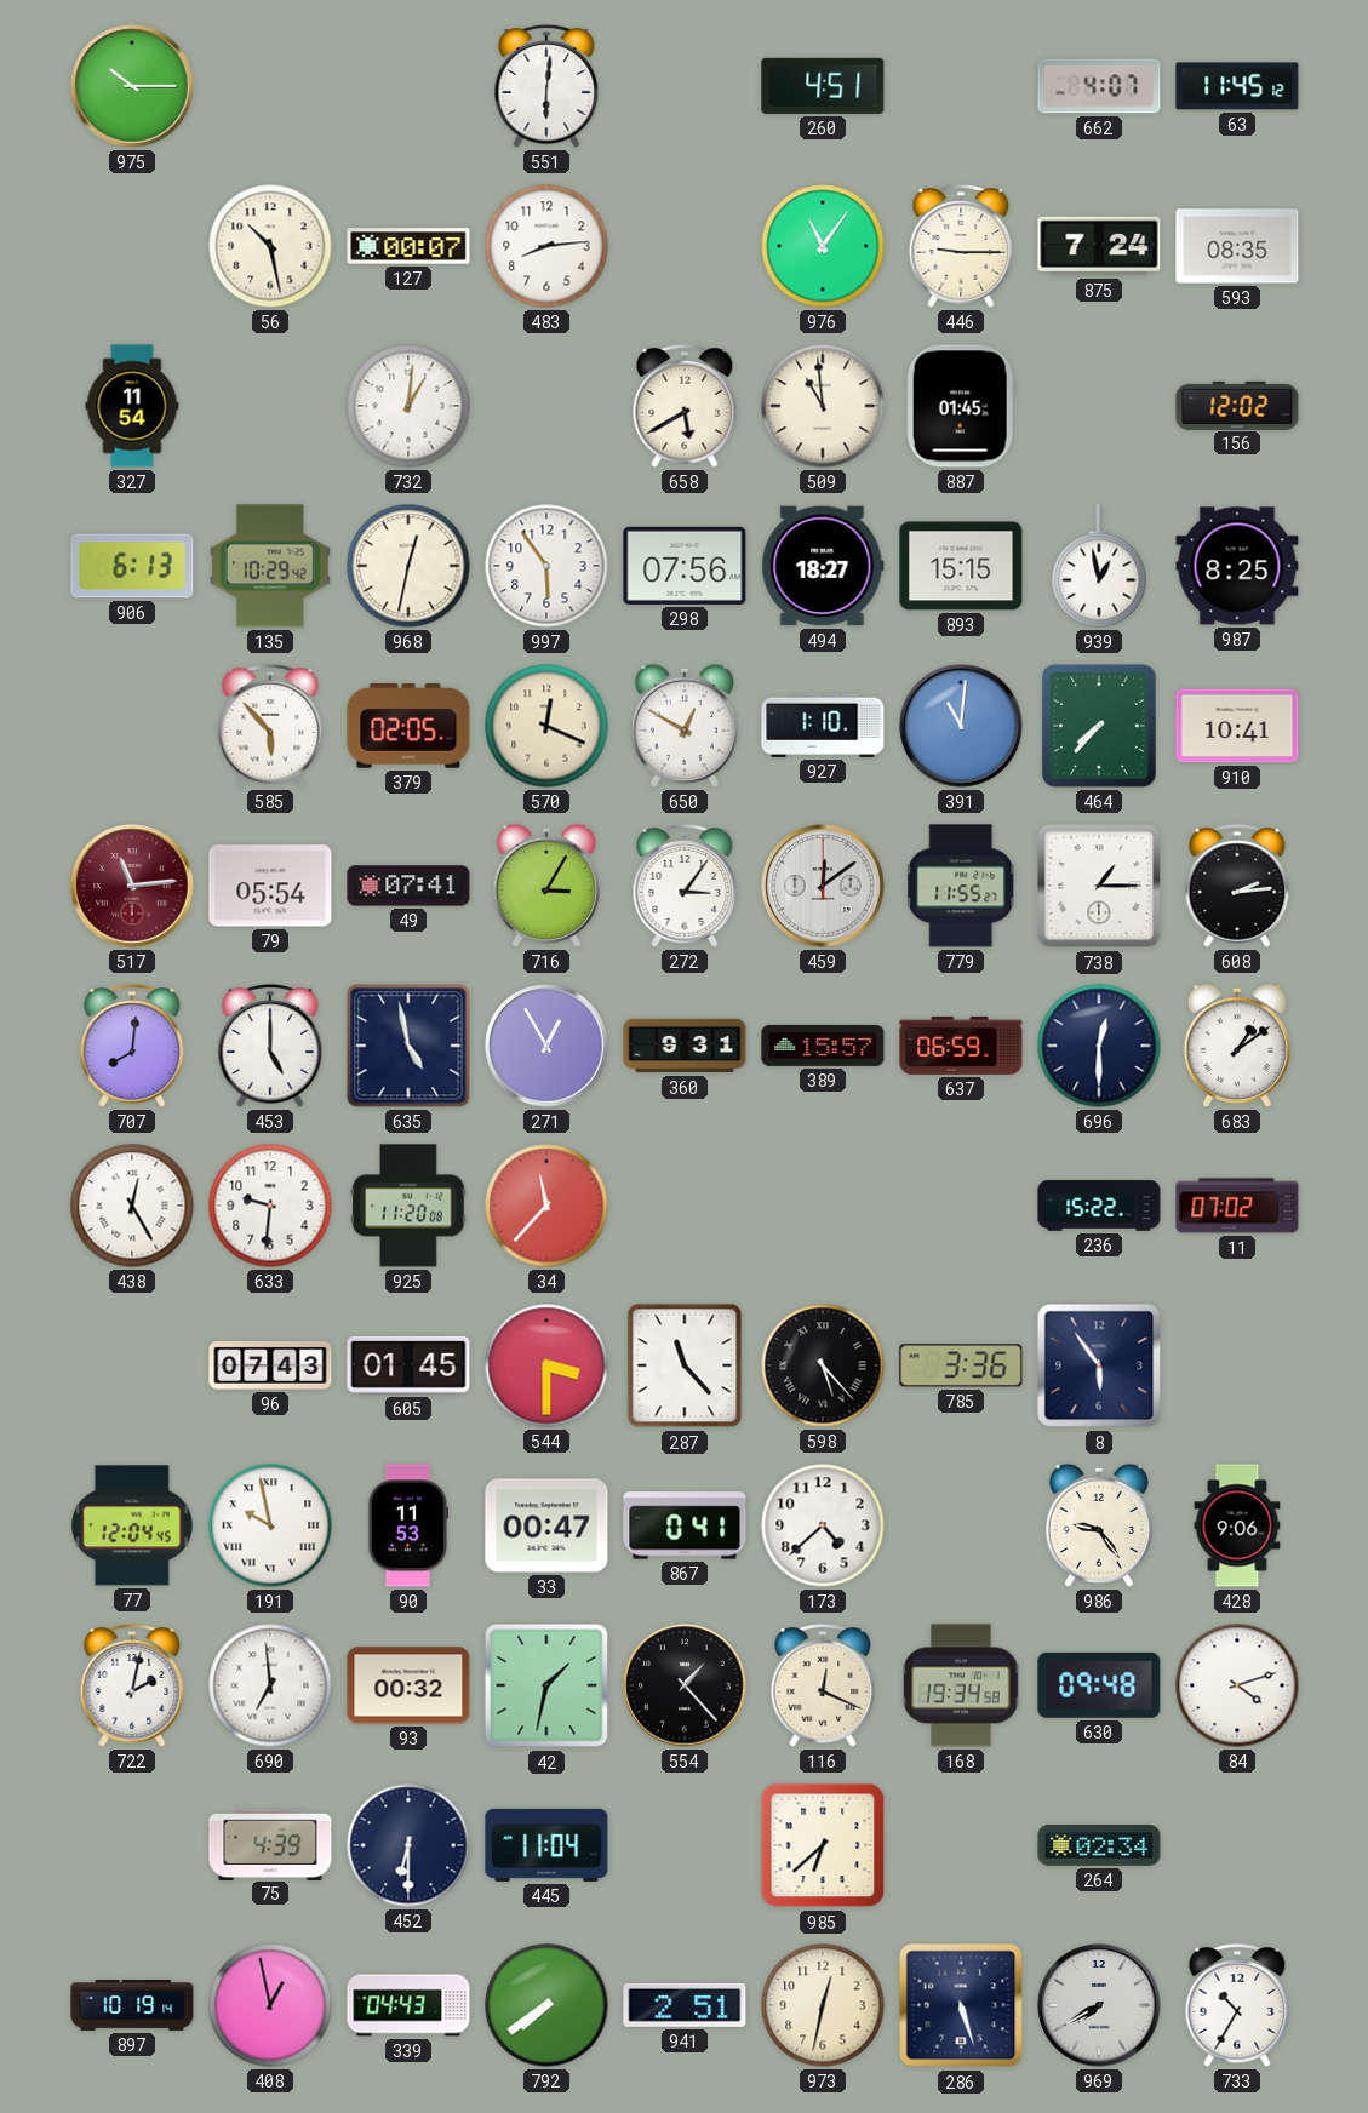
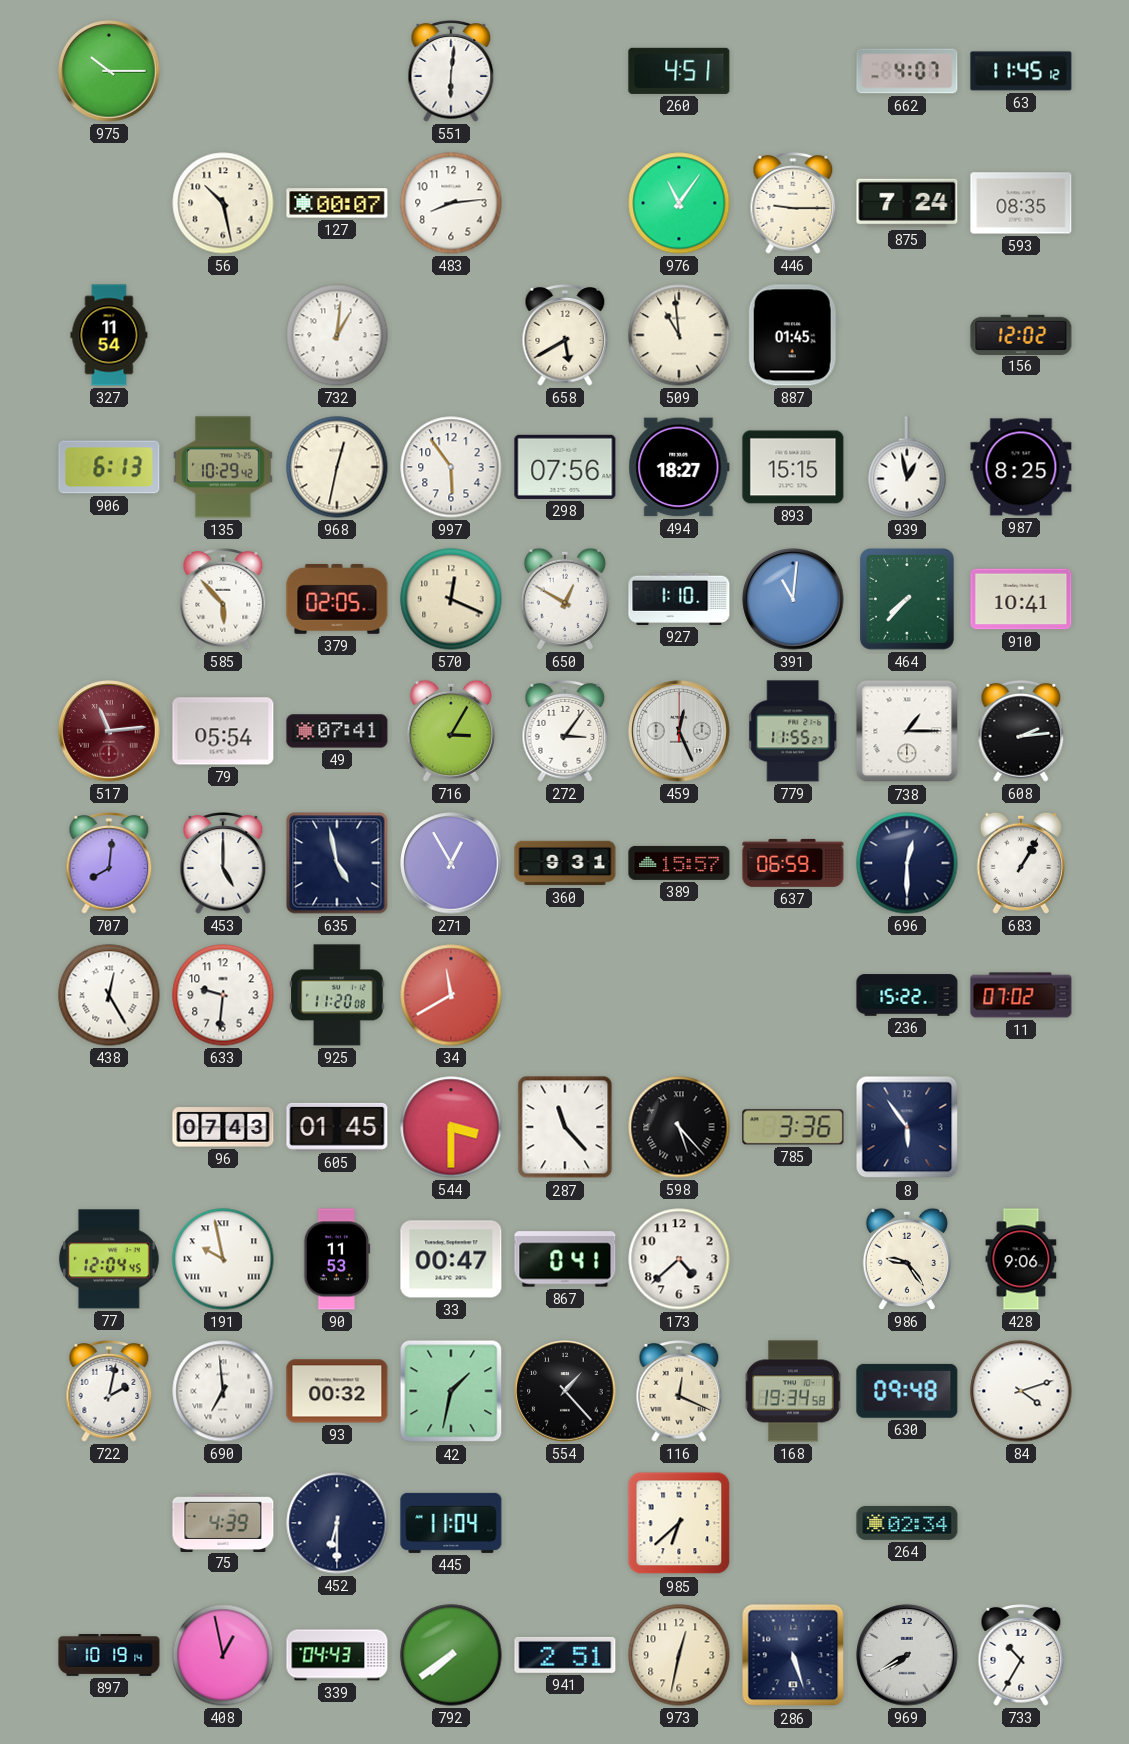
459: 12:09 -> 12:26
683: 1:09 -> 1:05
34: 11:37 -> 11:40
